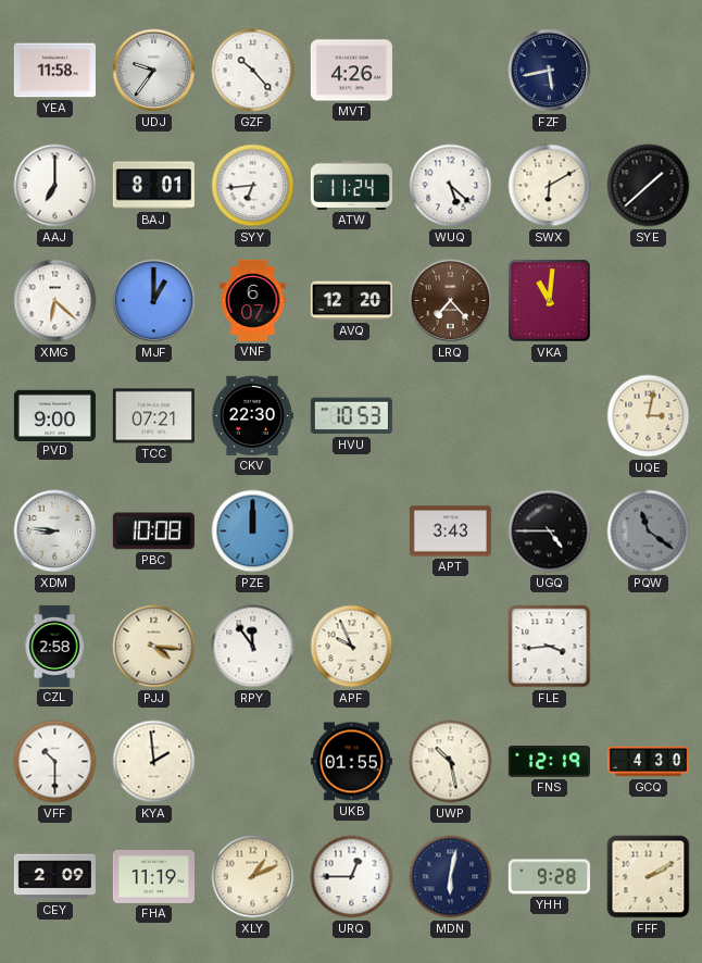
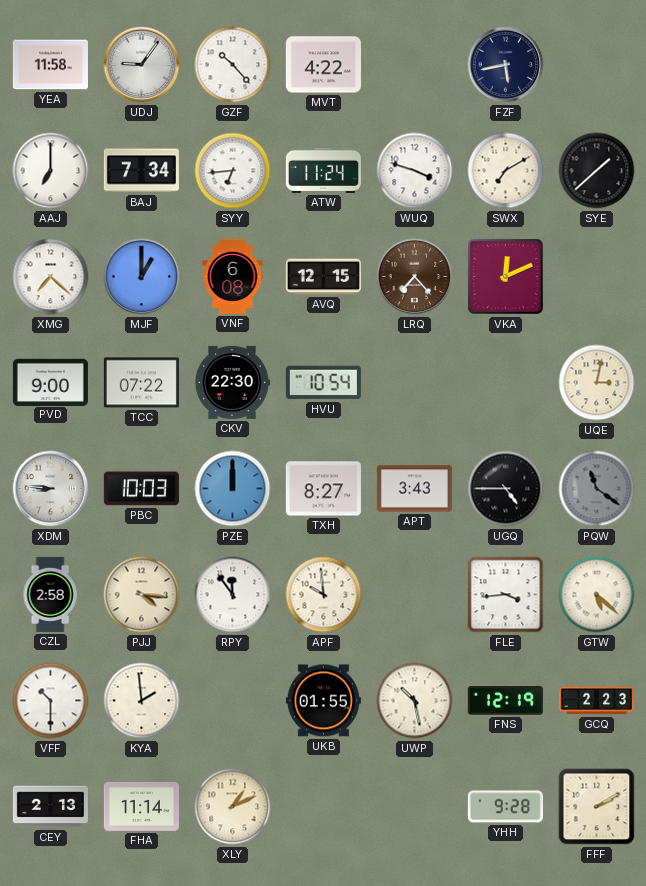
UDJ: 9:36 -> 9:06
MVT: 4:26 -> 4:22
BAJ: 8:01 -> 7:34
WUQ: 5:22 -> 3:48
SWX: 6:10 -> 7:10
XMG: 6:22 -> 7:22
VNF: 6:07 -> 6:08
AVQ: 12:20 -> 12:15
VKA: 11:01 -> 12:11
TCC: 07:21 -> 07:22
HVU: 10:53 -> 10:54
PBC: 10:08 -> 10:03
TXH: none -> 8:27
APF: 9:56 -> 9:59
GTW: none -> 5:22
GCQ: 4:30 -> 2:23
CEY: 2:09 -> 2:13
FHA: 11:19 -> 11:14
URQ: 12:45 -> none
MDN: 6:02 -> none
